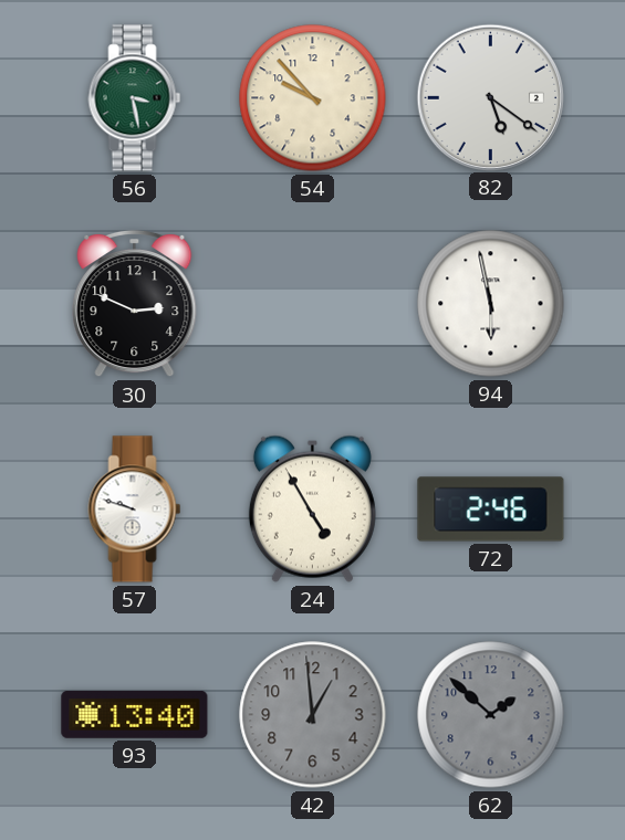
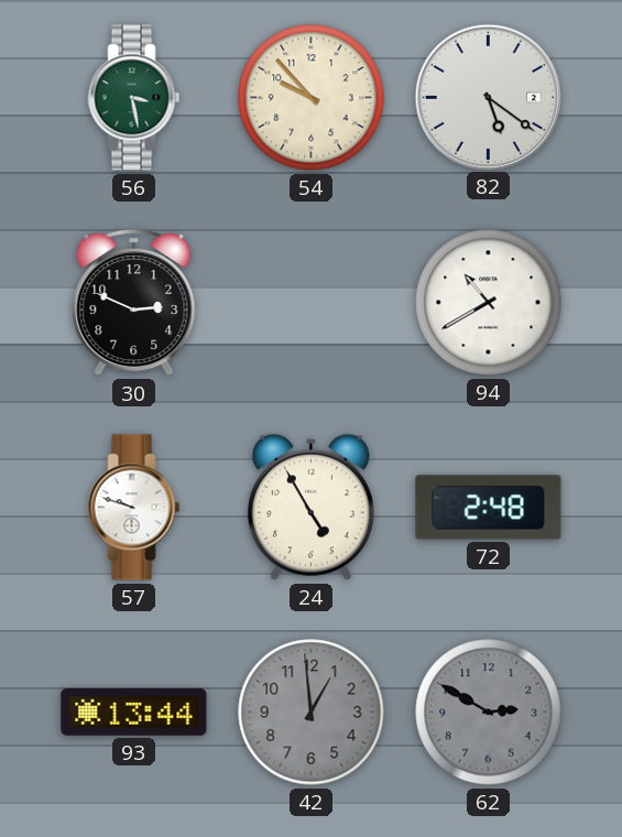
94: 5:58 -> 10:40
72: 2:46 -> 2:48
93: 13:40 -> 13:44
62: 1:52 -> 2:50
